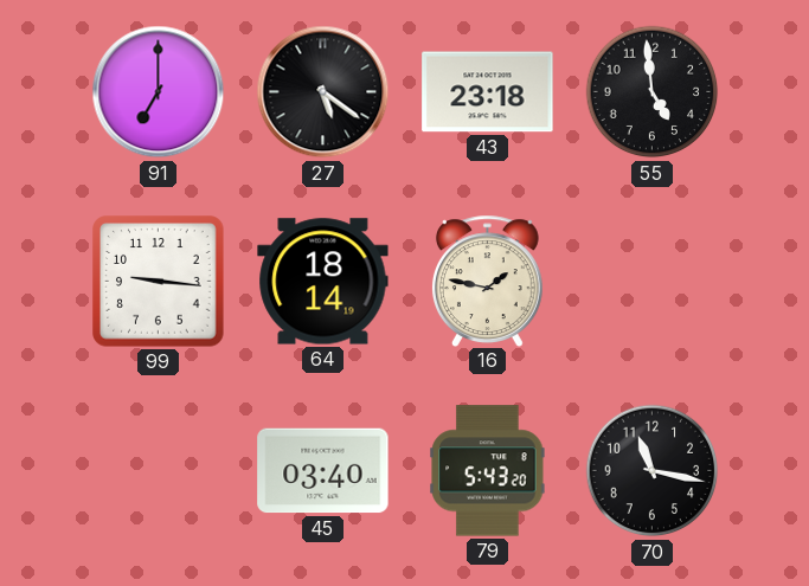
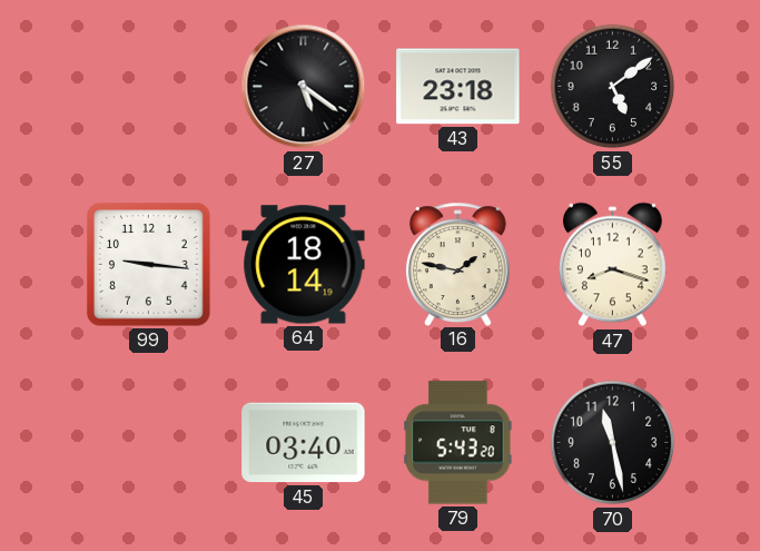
91: 7:00 -> none
55: 4:59 -> 5:09
47: none -> 8:18
70: 11:17 -> 11:28
